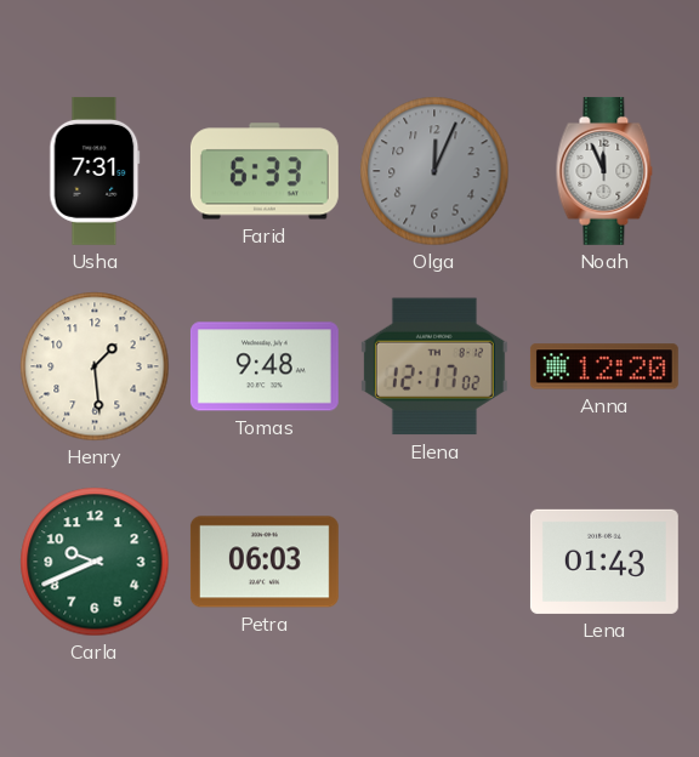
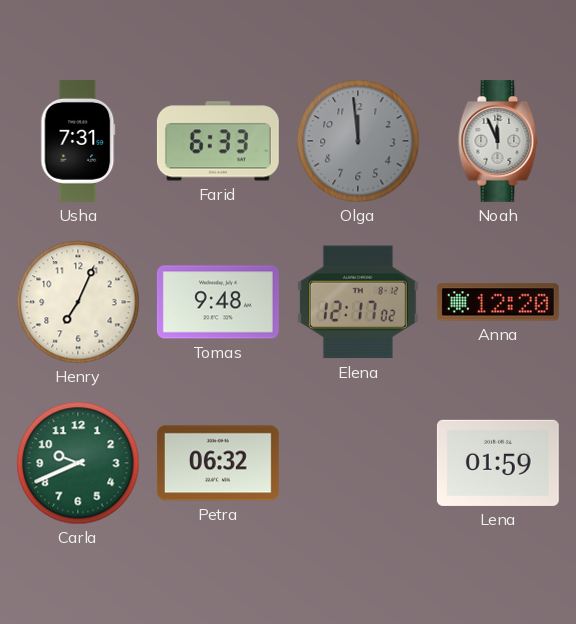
Olga: 12:04 -> 11:59
Henry: 1:29 -> 7:04
Petra: 06:03 -> 06:32
Lena: 01:43 -> 01:59
